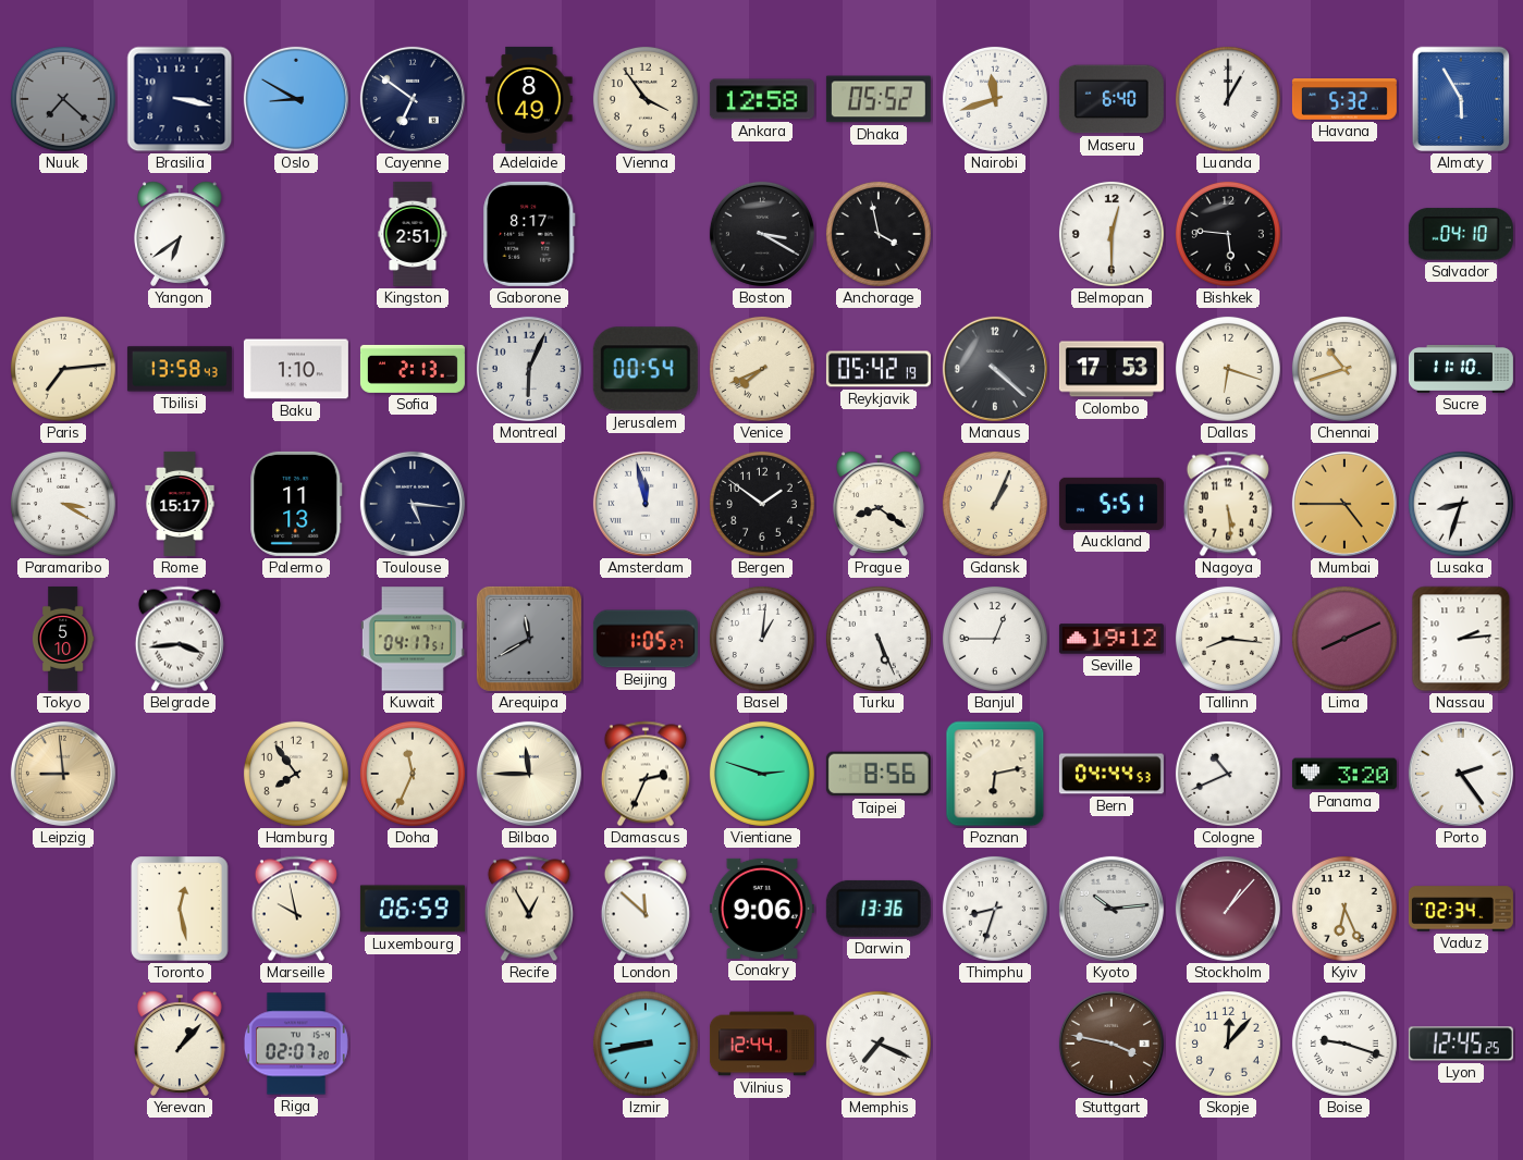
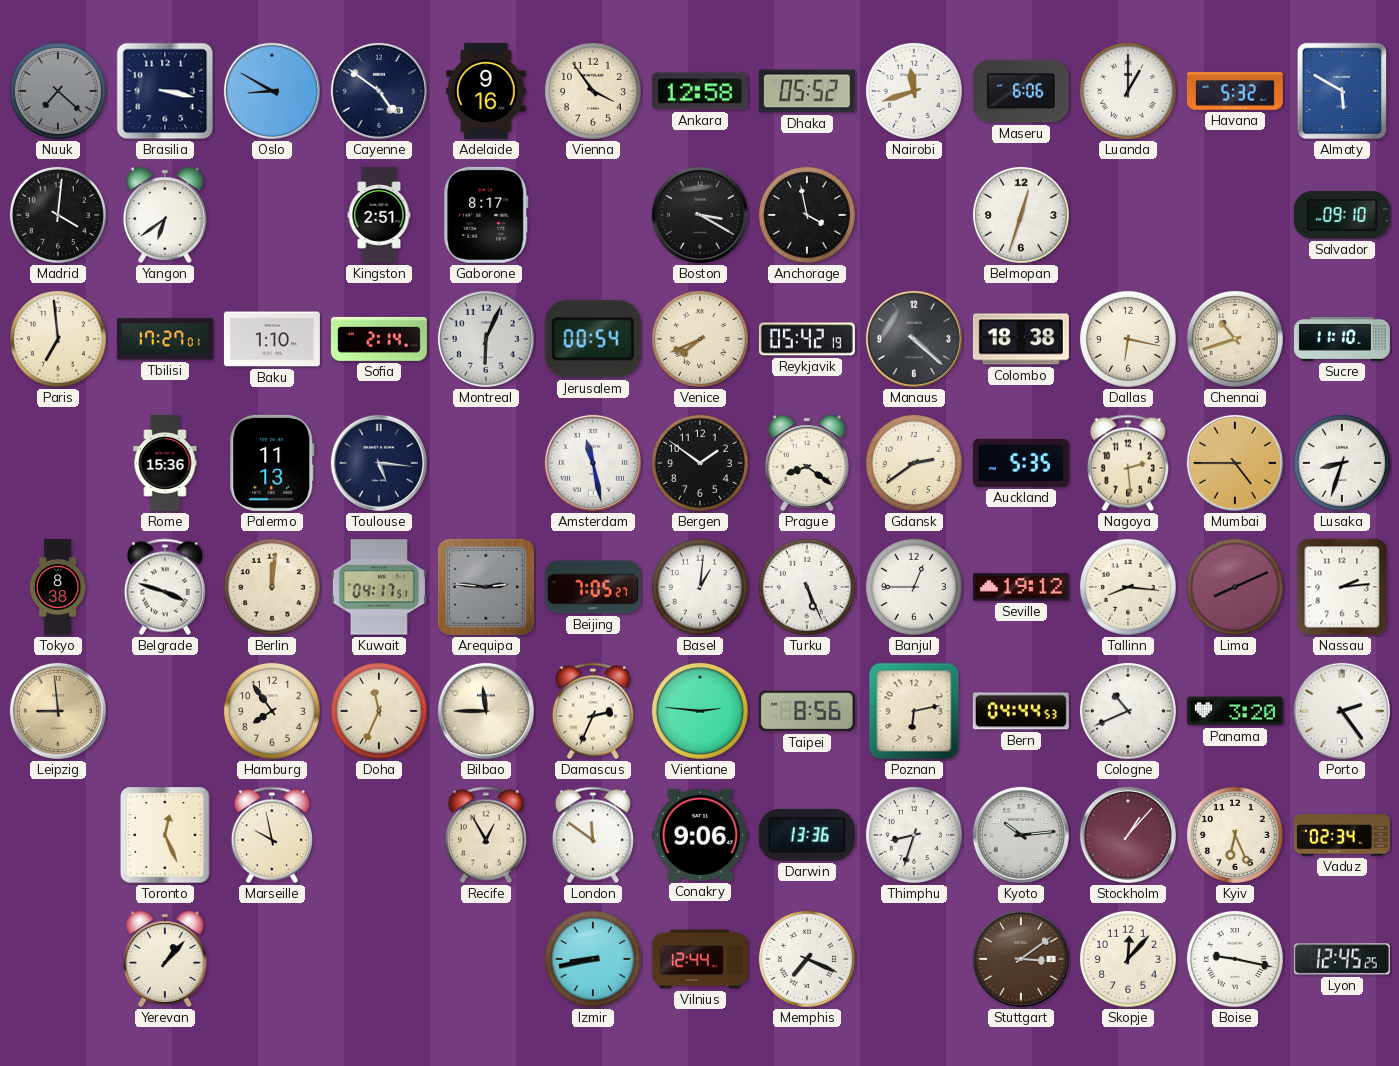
Cayenne: 6:51 -> 4:51
Adelaide: 8:49 -> 9:16
Maseru: 6:40 -> 6:06
Almaty: 5:55 -> 5:50
Madrid: none -> 4:01
Belmopan: 12:30 -> 12:33
Bishkek: 5:46 -> none
Salvador: 04:10 -> 09:10
Paris: 7:14 -> 6:59
Tbilisi: 13:58 -> 17:27
Sofia: 2:13 -> 2:14
Colombo: 17:53 -> 18:38
Dallas: 6:18 -> 6:17
Paramaribo: 3:20 -> none
Rome: 15:17 -> 15:36
Amsterdam: 11:58 -> 11:28
Gdansk: 1:04 -> 2:39
Auckland: 5:51 -> 5:35
Nagoya: 5:29 -> 2:29
Tokyo: 5:10 -> 8:38
Belgrade: 3:44 -> 3:48
Berlin: none -> 12:01
Arequipa: 11:40 -> 2:46
Beijing: 1:05 -> 7:05
Vientiane: 2:48 -> 2:46
Toronto: 12:28 -> 12:26
Luxembourg: 06:59 -> none
London: 11:52 -> 11:51
Riga: 02:07 -> none
Stuttgart: 3:47 -> 3:09
Boise: 9:18 -> 9:17
